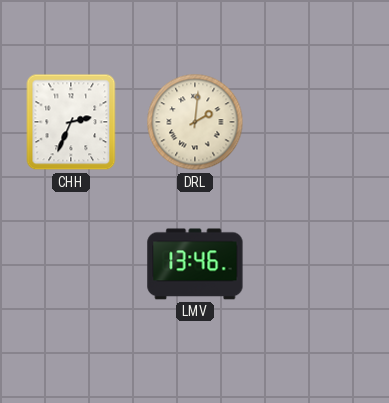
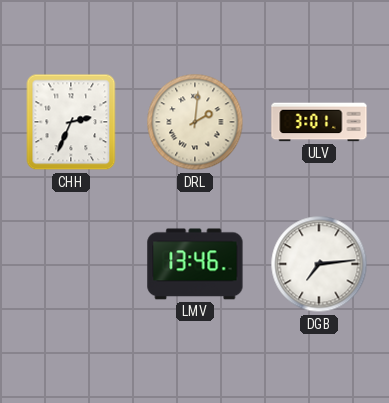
ULV: none -> 3:01
DGB: none -> 7:14
